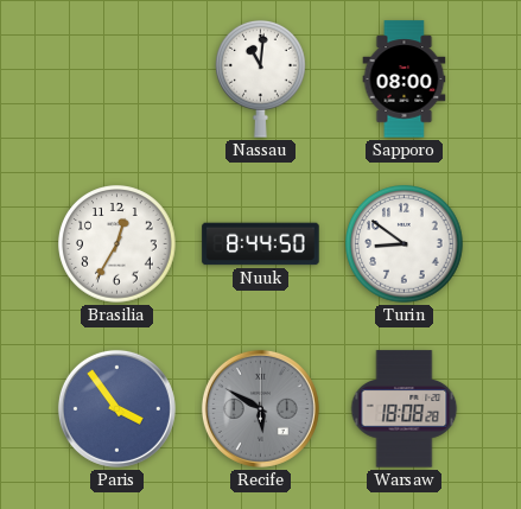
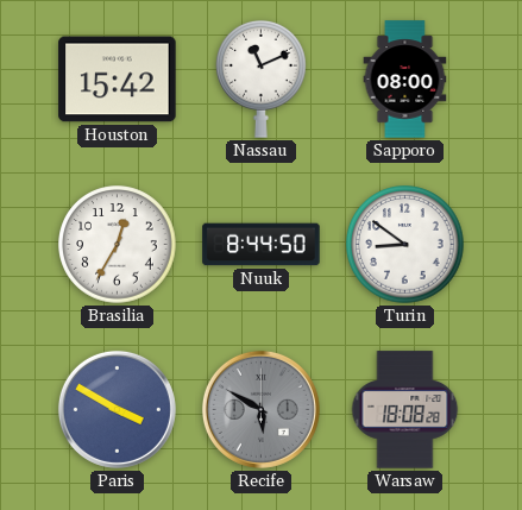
Houston: none -> 15:42
Nassau: 11:01 -> 11:11
Paris: 3:54 -> 3:50
